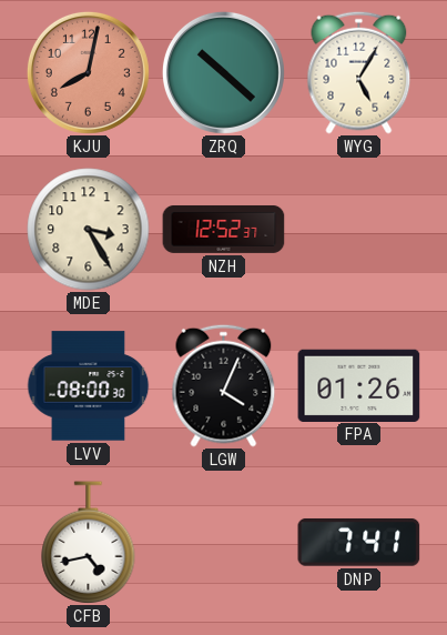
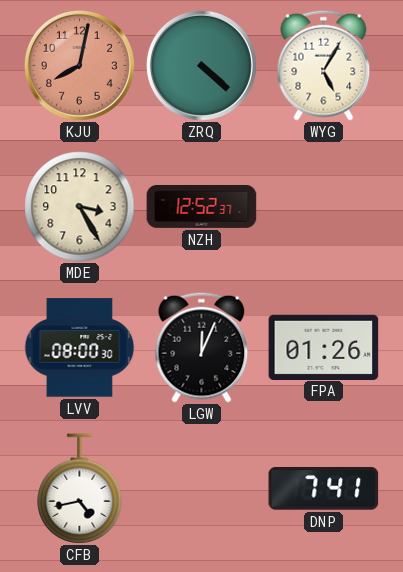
ZRQ: 10:22 -> 4:22
LGW: 4:04 -> 12:04
